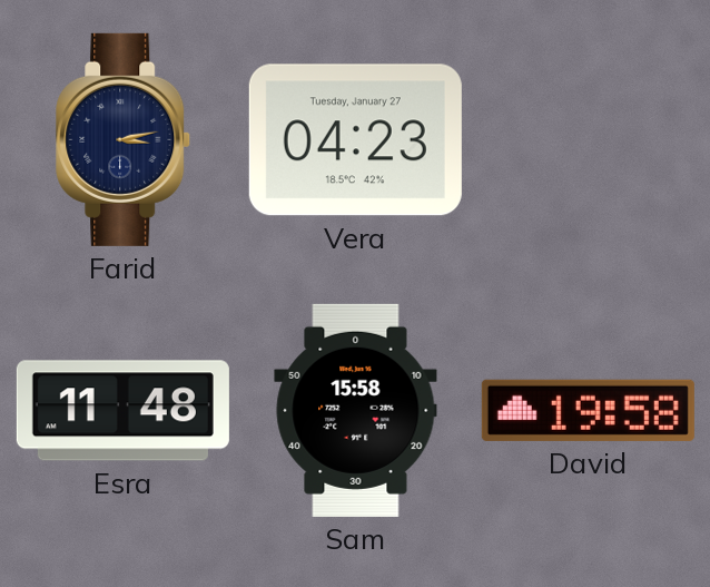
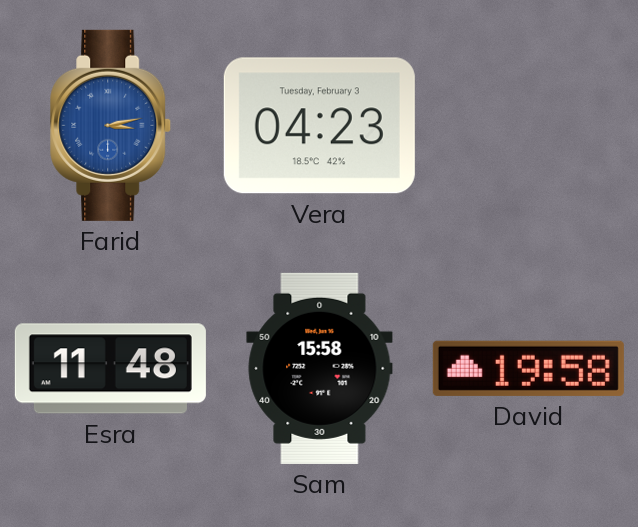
Farid dial: navy -> blue
Vera date: Tuesday, January 27 -> Tuesday, February 3
